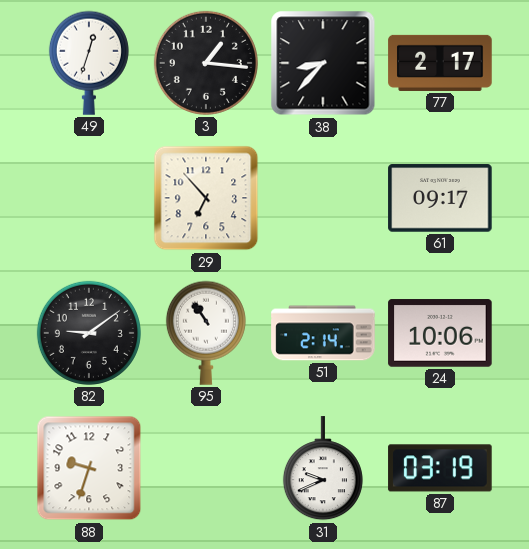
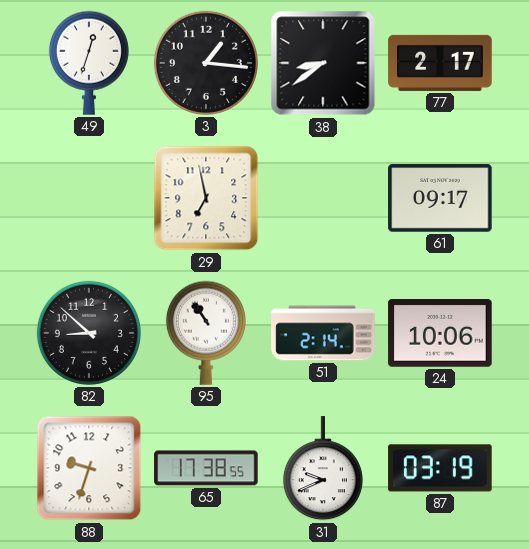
38: 8:37 -> 8:39
29: 6:53 -> 6:58
82: 9:09 -> 8:52
65: none -> 17:38
